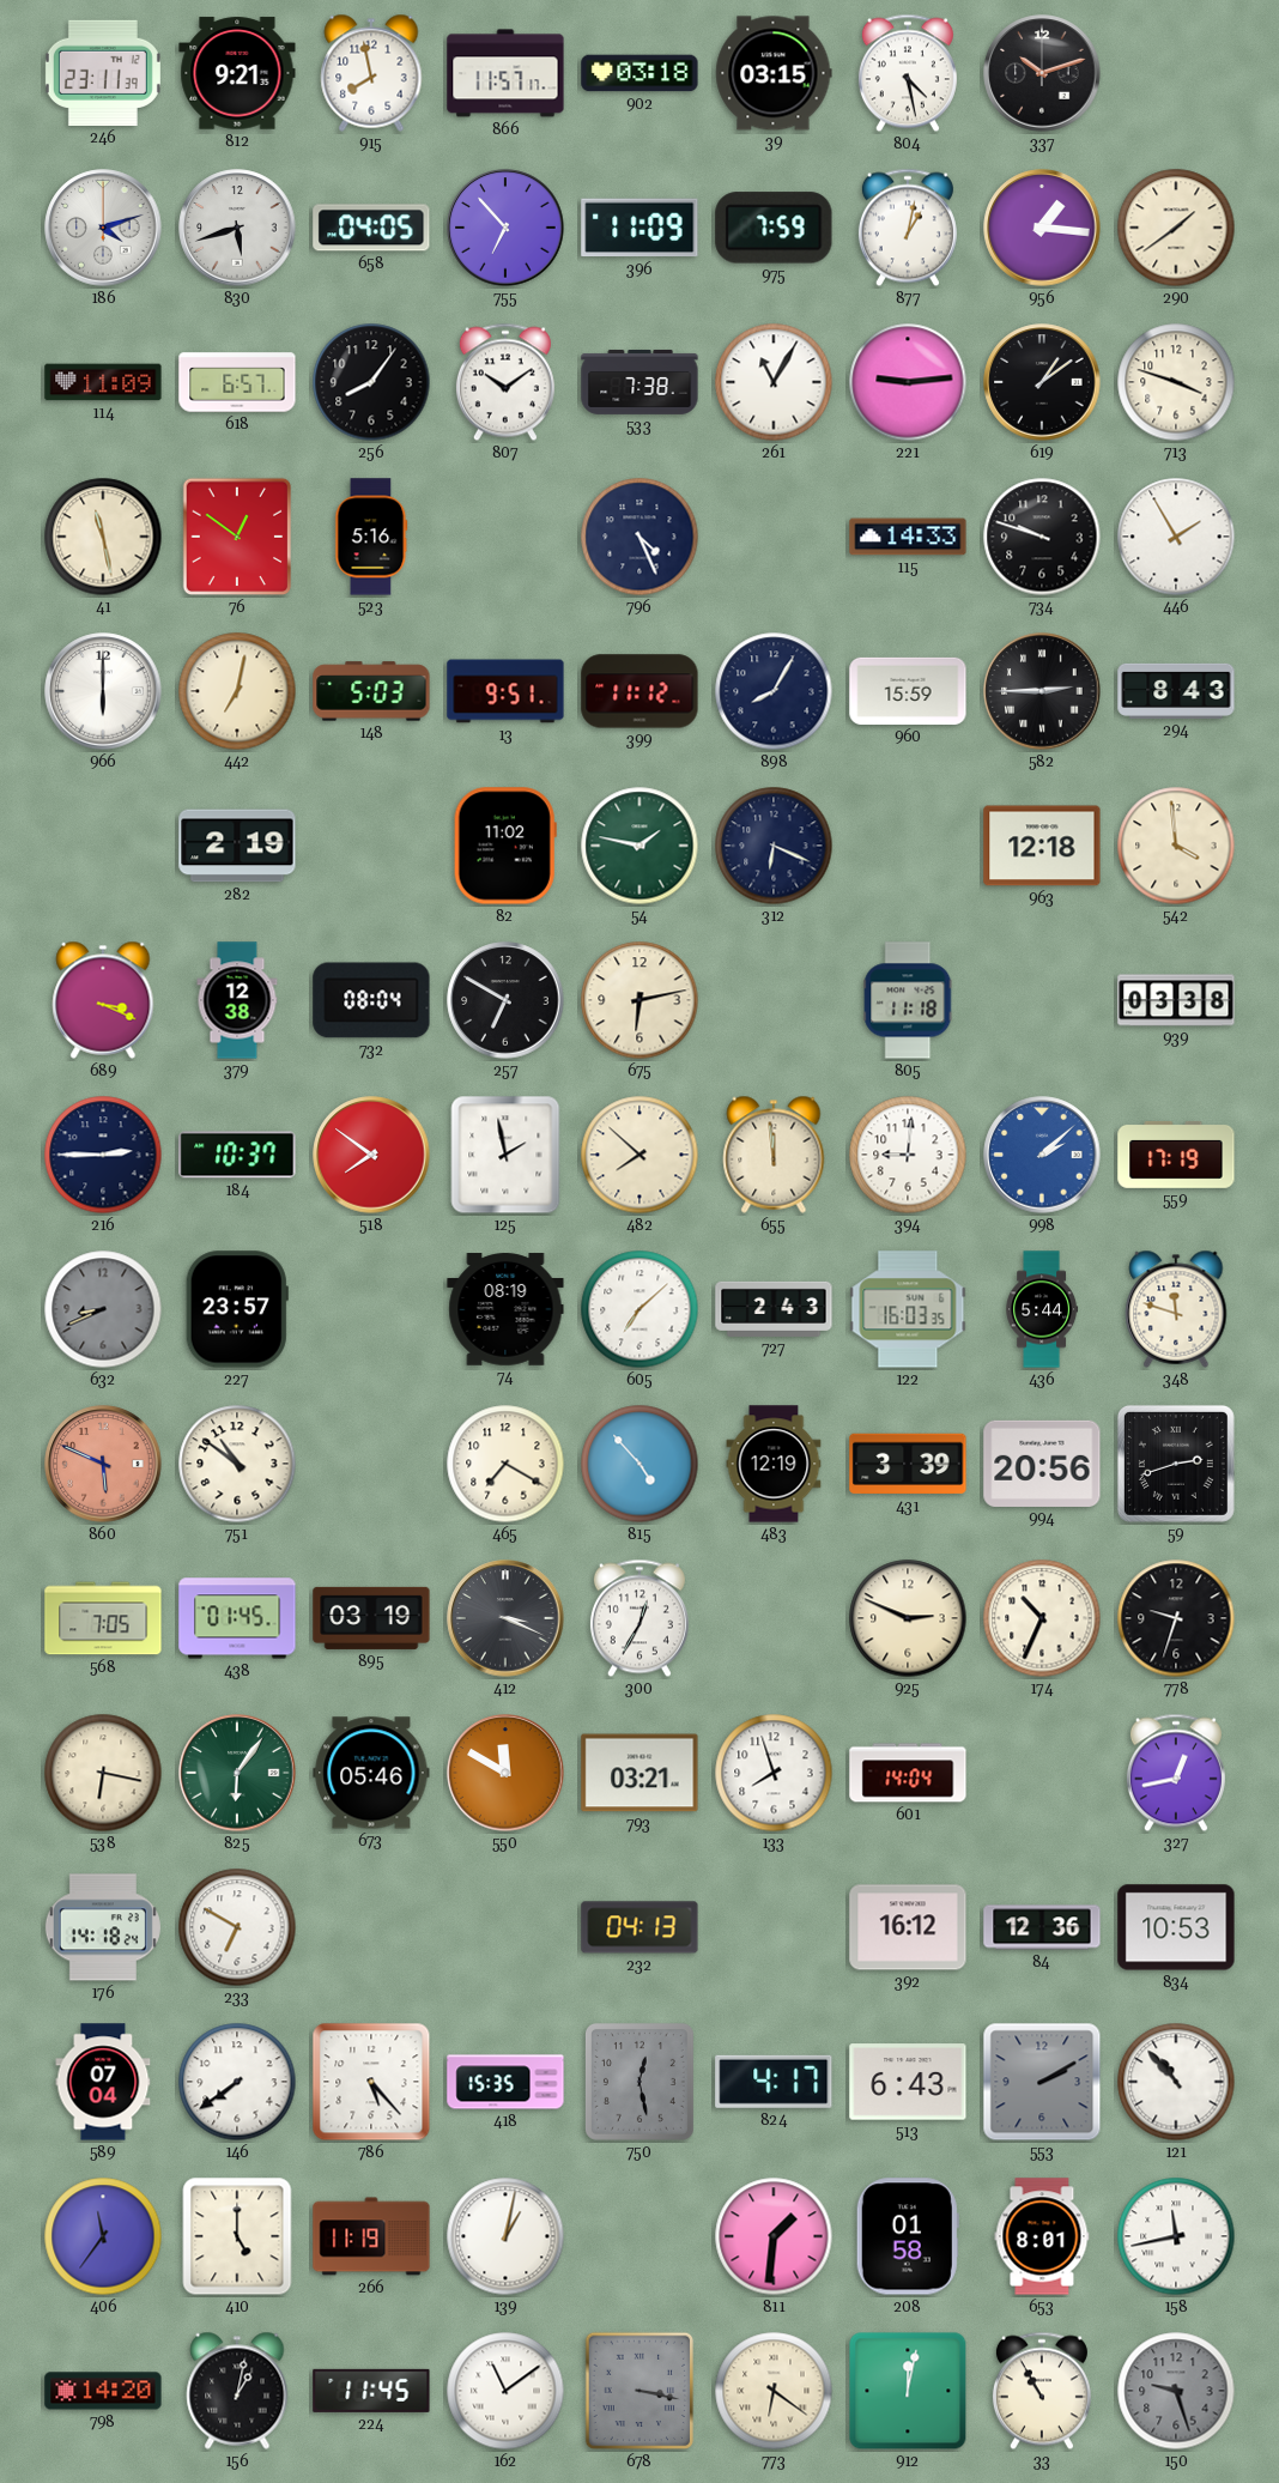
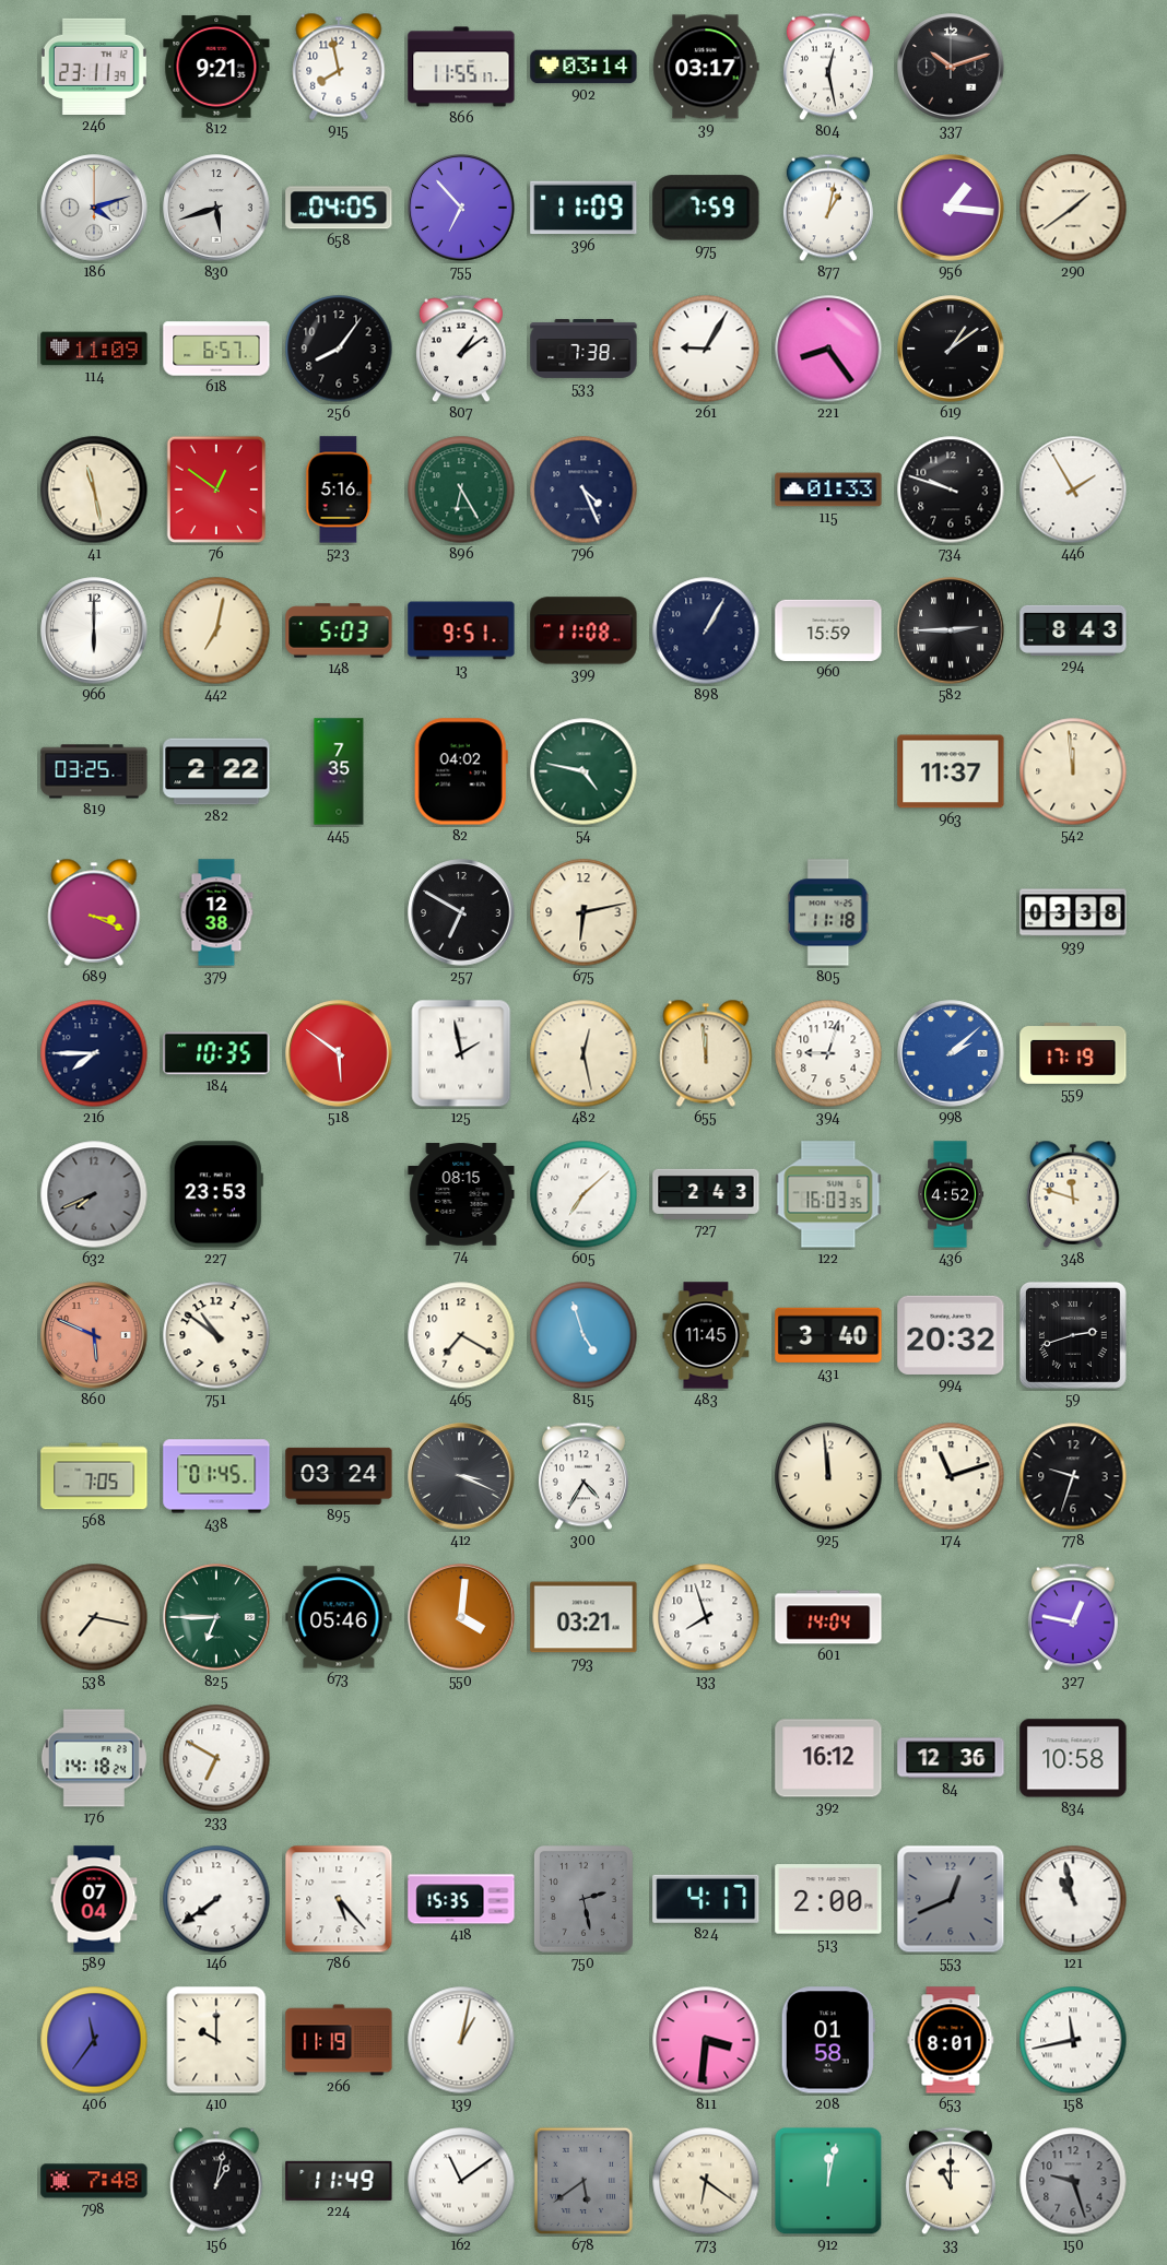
866: 11:57 -> 11:55
902: 03:18 -> 03:14
39: 03:15 -> 03:17
804: 4:28 -> 12:28
807: 10:09 -> 1:09
261: 11:05 -> 9:05
221: 9:14 -> 8:24
713: 3:48 -> none
896: none -> 6:25
115: 14:33 -> 01:33
399: 11:12 -> 11:08
898: 8:05 -> 1:05
819: none -> 03:25
282: 2:19 -> 2:22
445: none -> 7:35
82: 11:02 -> 04:02
54: 1:47 -> 4:47
312: 6:19 -> none
963: 12:18 -> 11:37
542: 3:59 -> 11:59
732: 08:04 -> none
216: 2:45 -> 7:45
184: 10:37 -> 10:35
518: 7:51 -> 5:51
482: 7:52 -> 12:28
394: 9:01 -> 9:03
632: 8:41 -> 7:41
227: 23:57 -> 23:53
74: 08:19 -> 08:15
436: 5:44 -> 4:52
815: 4:53 -> 4:57
483: 12:19 -> 11:45
431: 3:39 -> 3:40
994: 20:56 -> 20:32
895: 03:19 -> 03:24
300: 12:35 -> 4:35
925: 2:49 -> 11:59
174: 10:34 -> 11:12
538: 6:17 -> 7:17
825: 6:06 -> 6:45
550: 11:50 -> 4:01
327: 12:43 -> 12:47
232: 04:13 -> none
834: 10:53 -> 10:58
750: 12:28 -> 2:28
513: 6:43 -> 2:00
553: 2:10 -> 12:41
121: 10:53 -> 10:58
410: 5:00 -> 10:00
811: 1:31 -> 3:31
798: 14:20 -> 7:48
224: 11:45 -> 11:49
678: 3:17 -> 5:39
33: 10:55 -> 11:00
